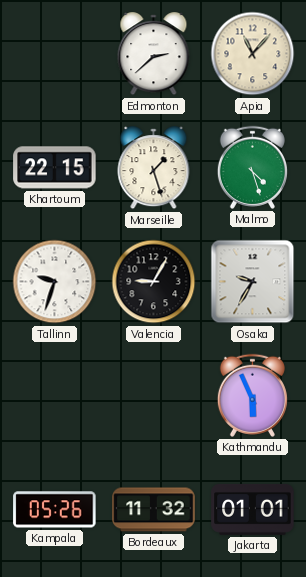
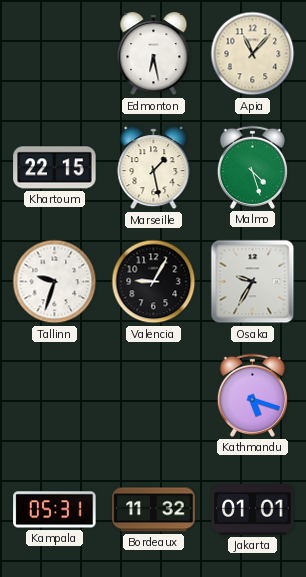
Edmonton: 2:38 -> 6:28
Marseille: 1:27 -> 1:28
Kathmandu: 5:56 -> 5:18
Kampala: 05:26 -> 05:31
